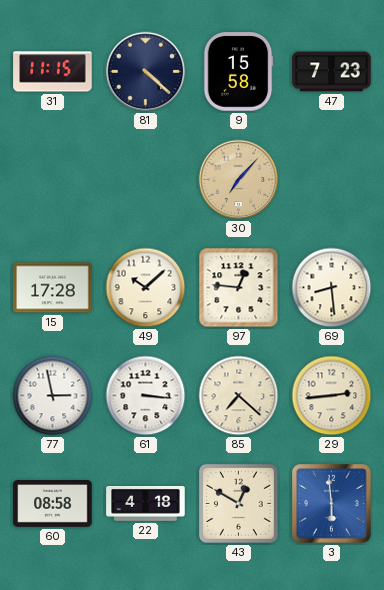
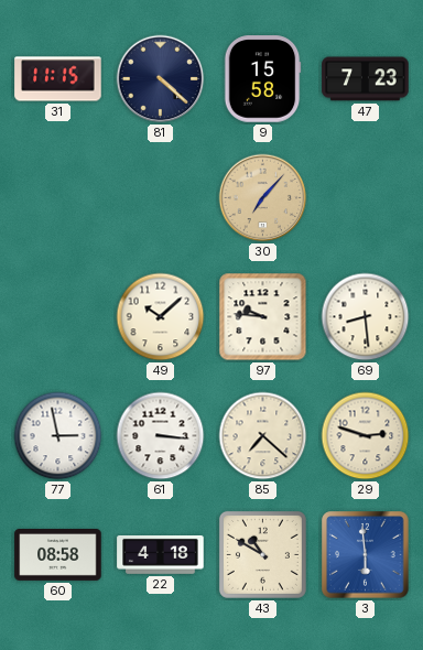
15: 17:28 -> none
97: 12:46 -> 9:46
29: 2:44 -> 2:48
43: 12:50 -> 10:50
